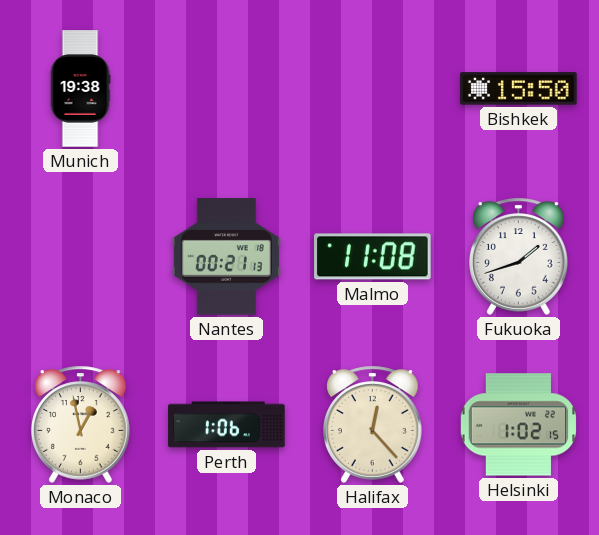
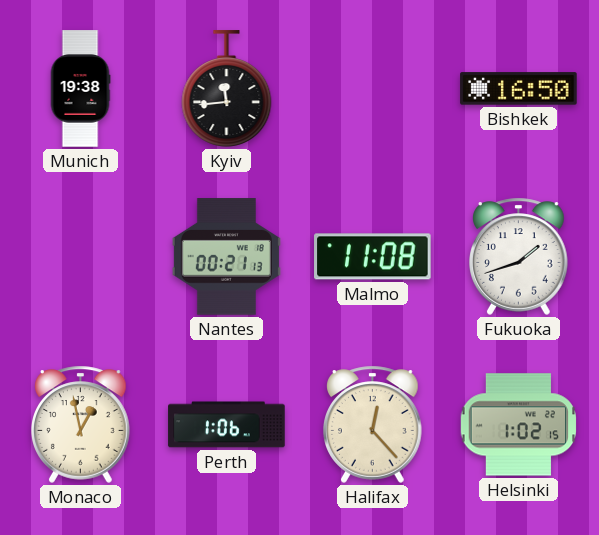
Kyiv: none -> 11:44
Bishkek: 15:50 -> 16:50
